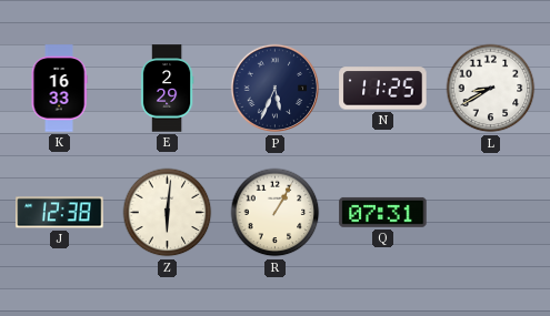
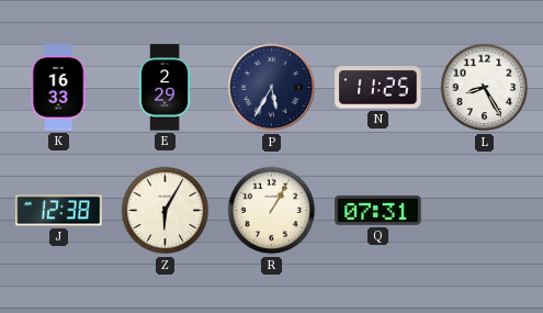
P: 5:34 -> 5:35
L: 8:40 -> 8:25
Z: 6:01 -> 6:05
